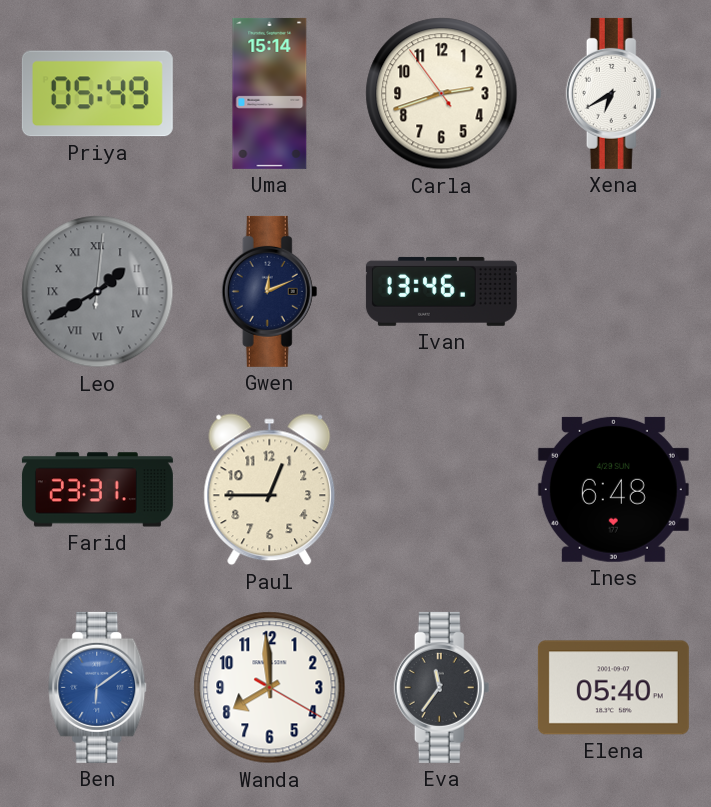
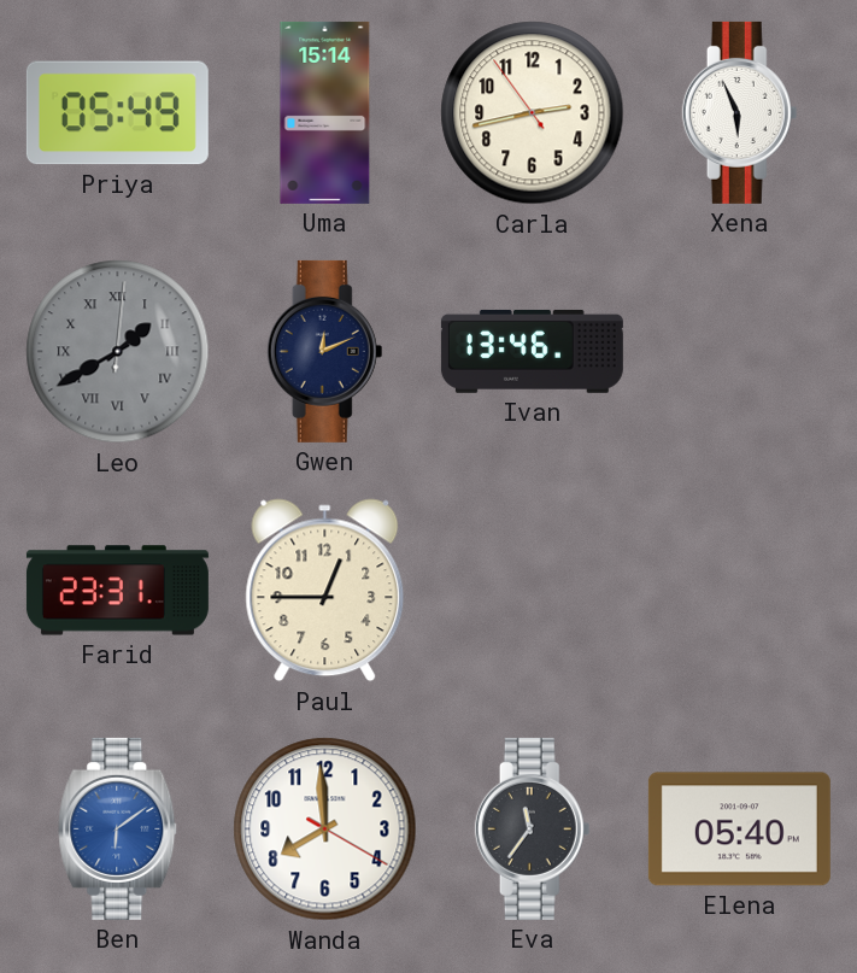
Carla: 2:41 -> 2:42
Xena: 6:40 -> 5:56
Ines: 6:48 -> none
